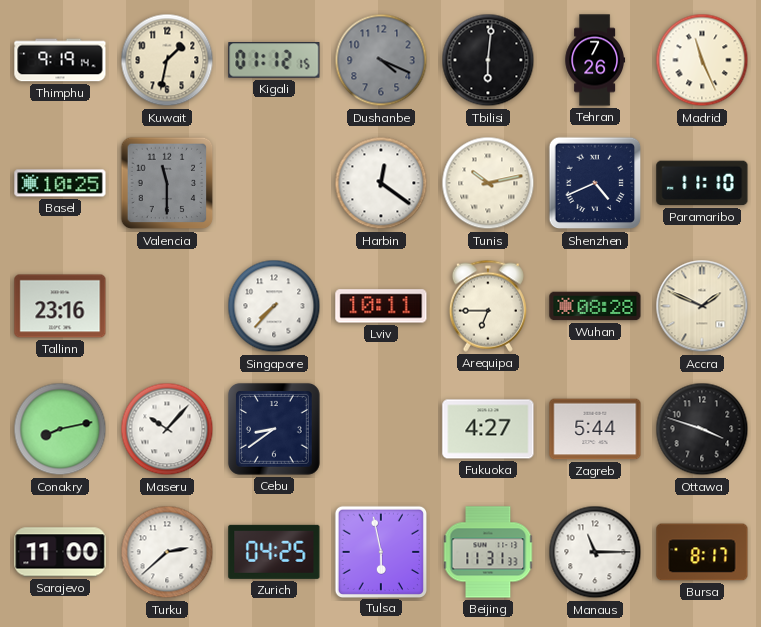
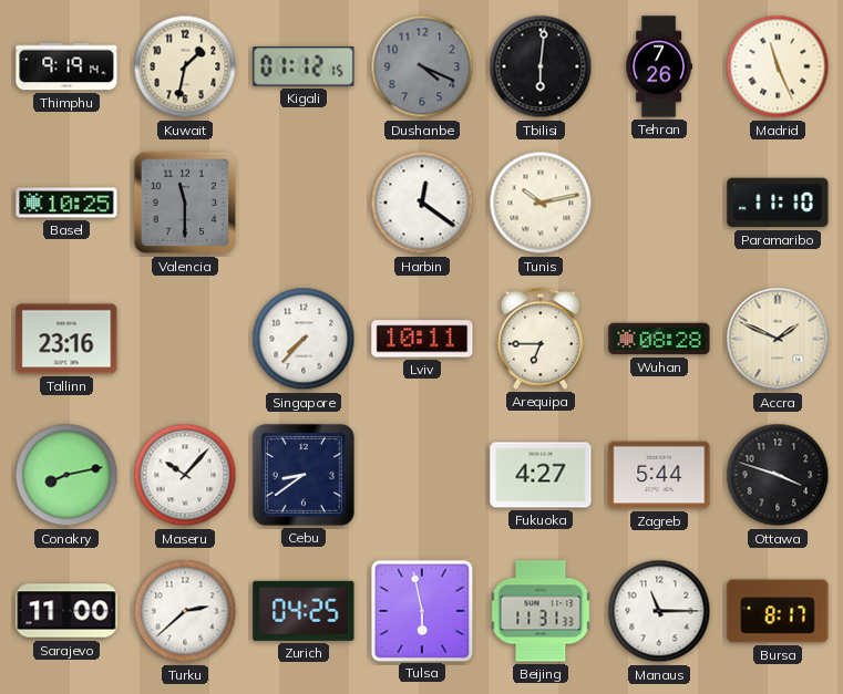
Shenzhen: 4:41 -> none
